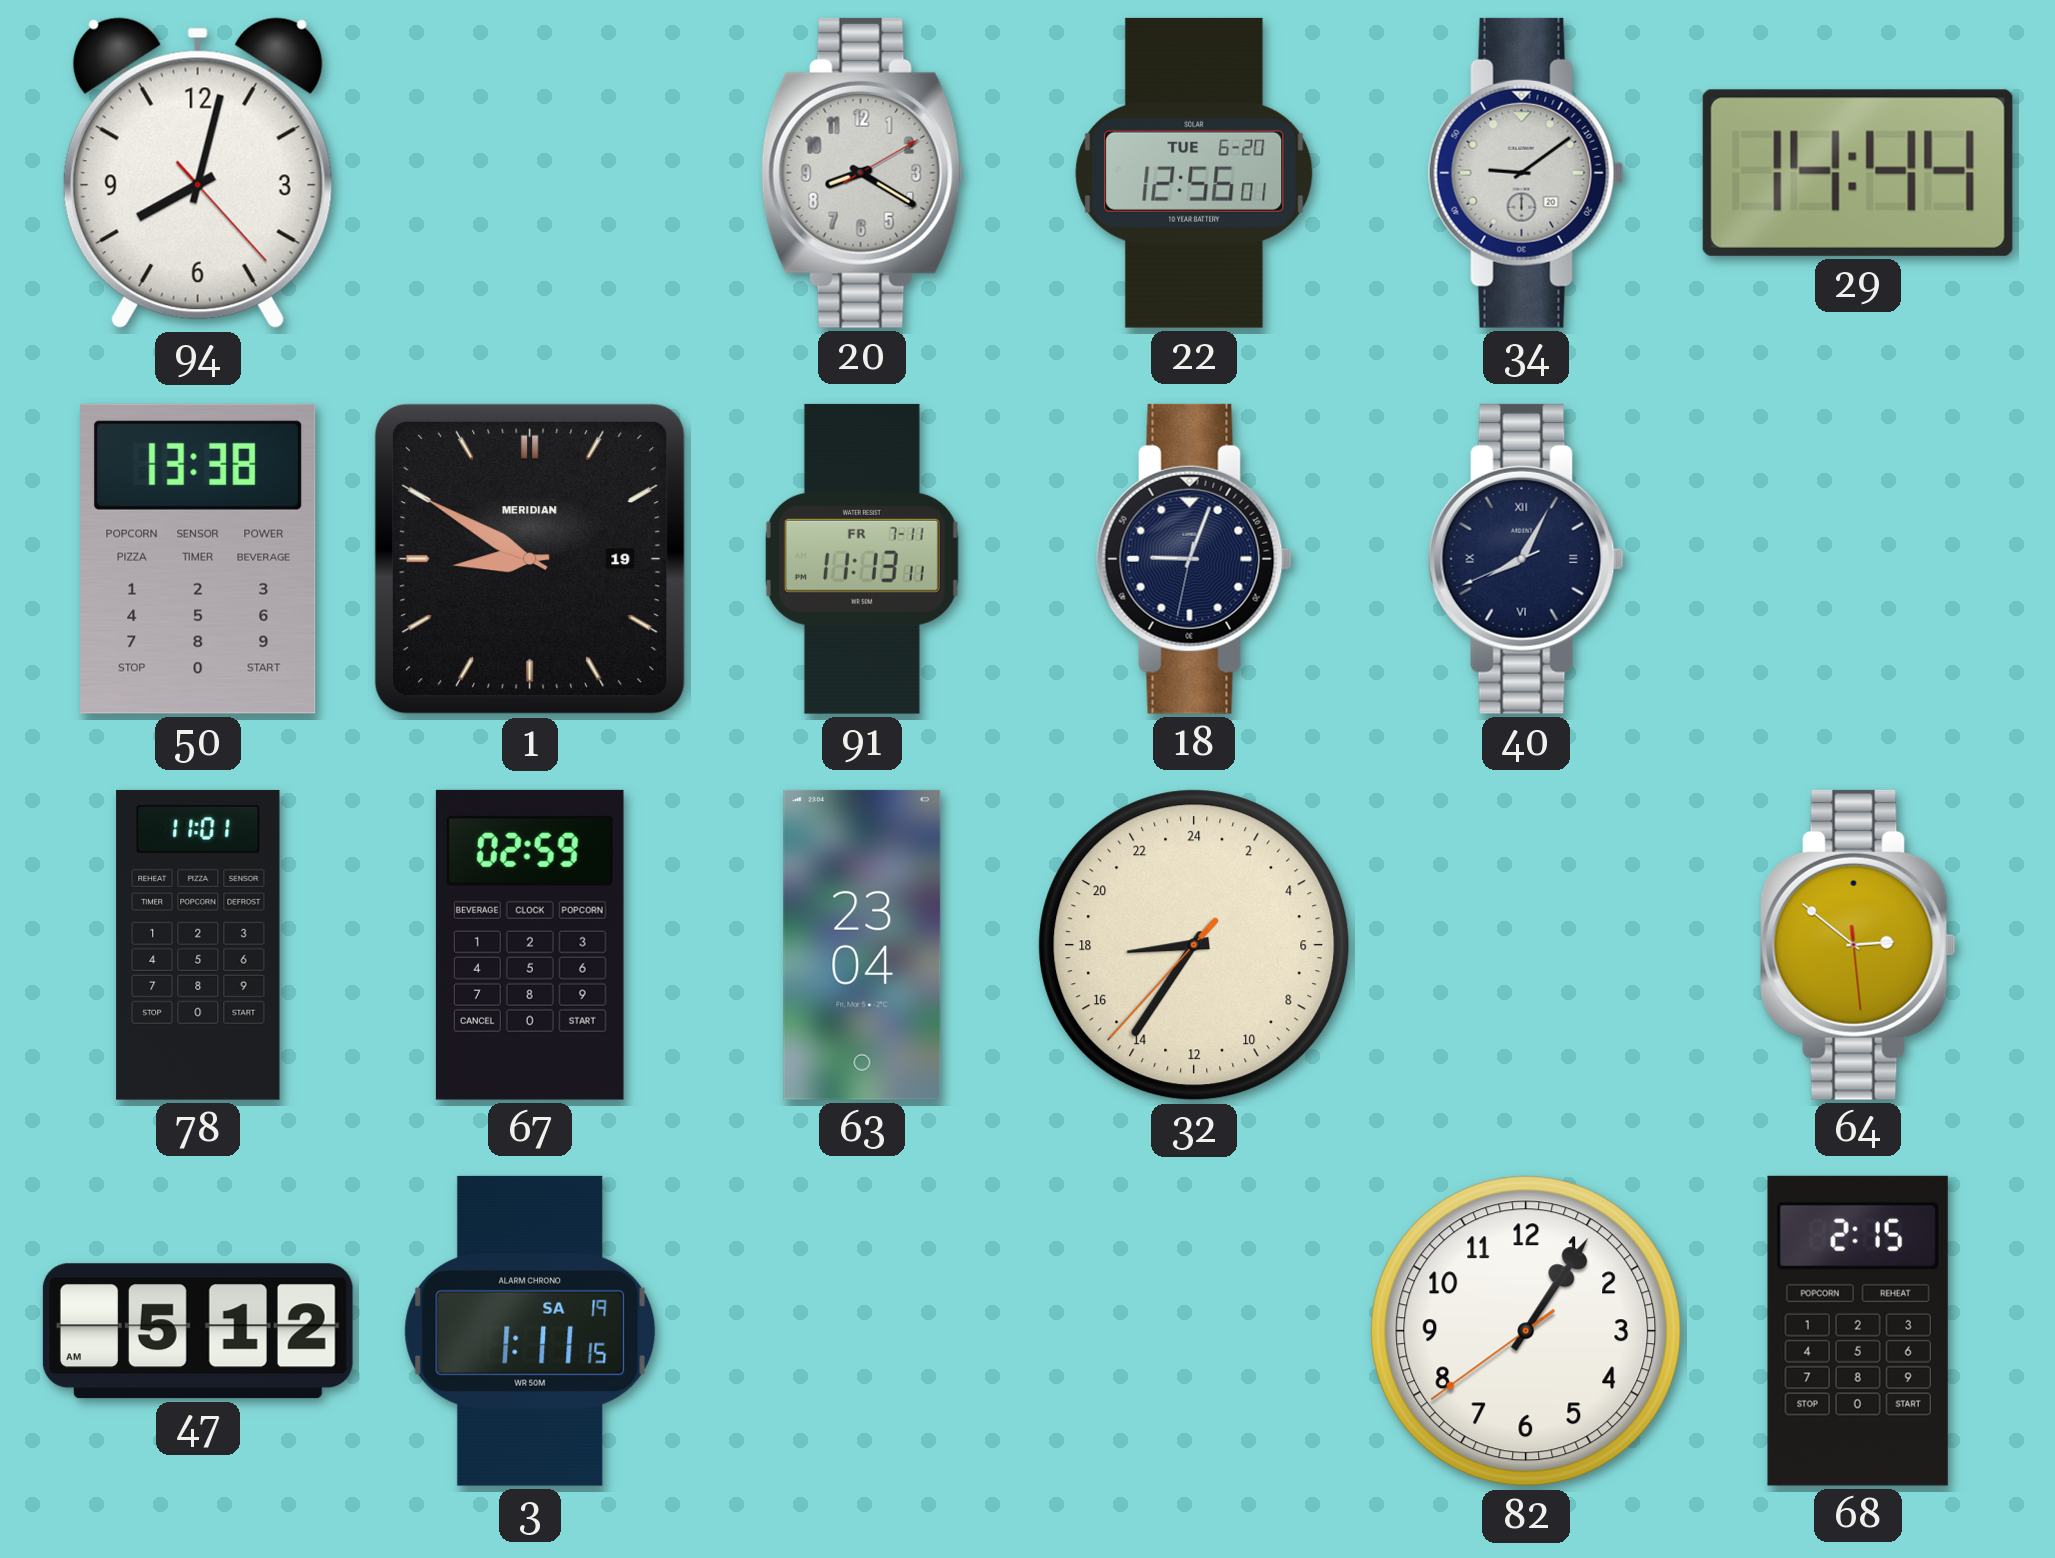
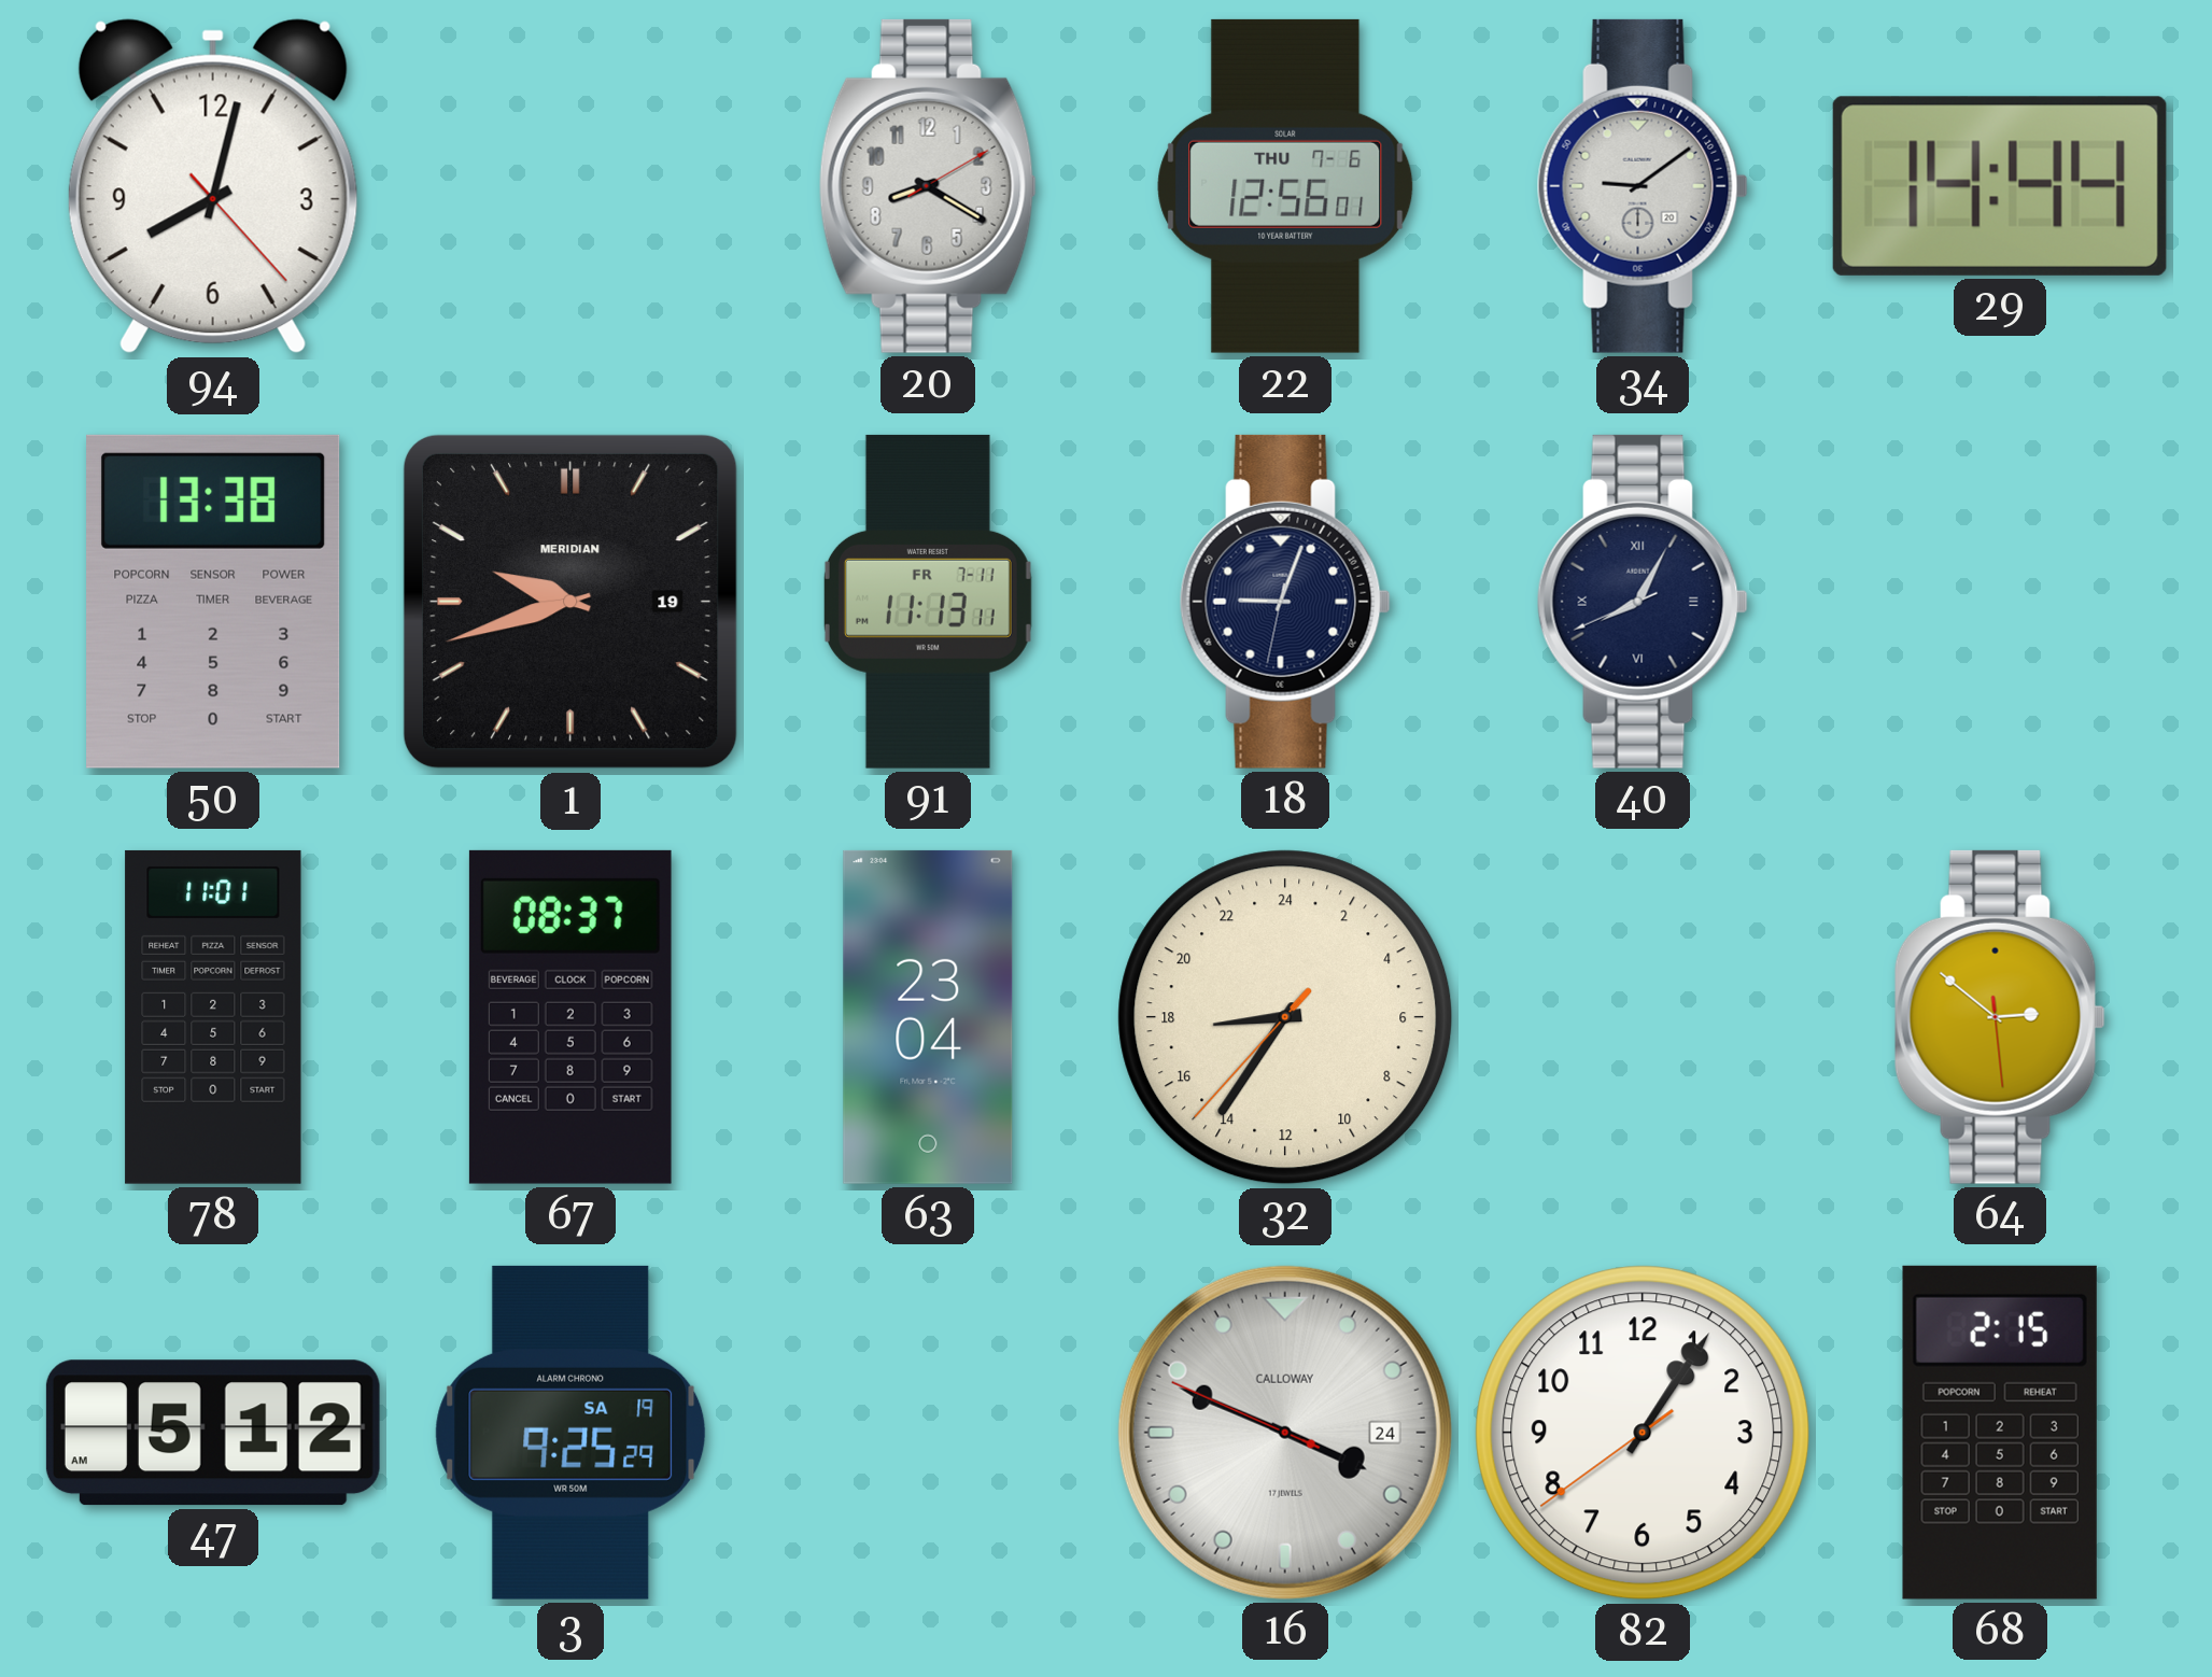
22 date: TUE 6-20 -> THU 7-6
1: 8:50 -> 9:42
67: 02:59 -> 08:37
3: 1:11 -> 9:25
16: none -> 3:48
